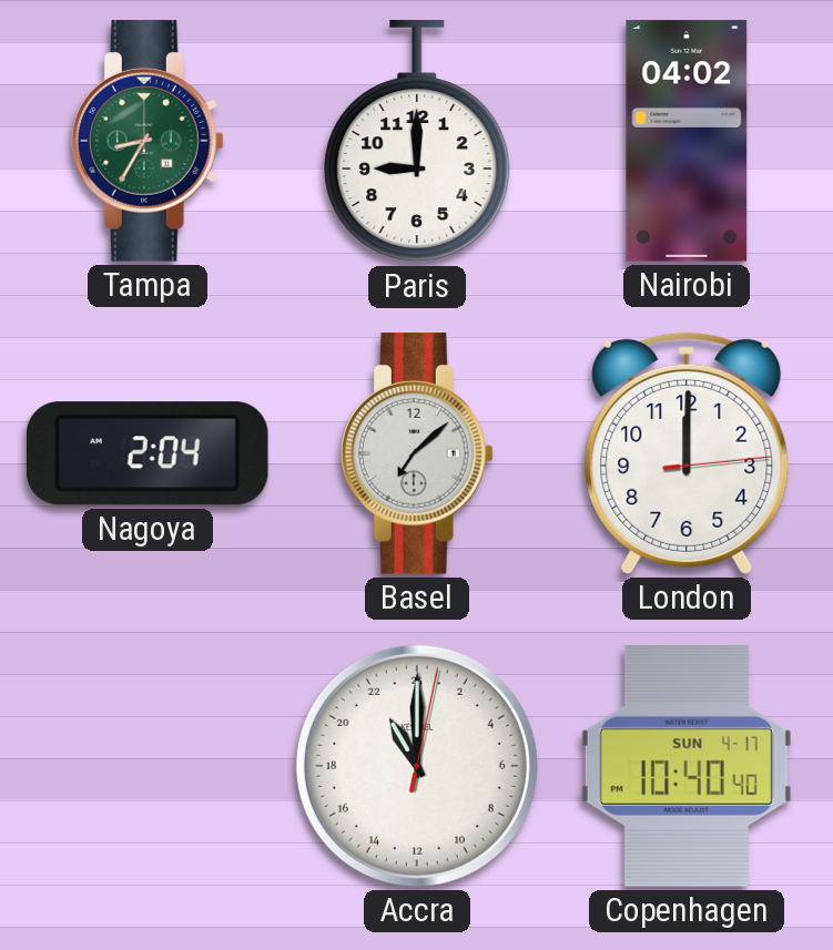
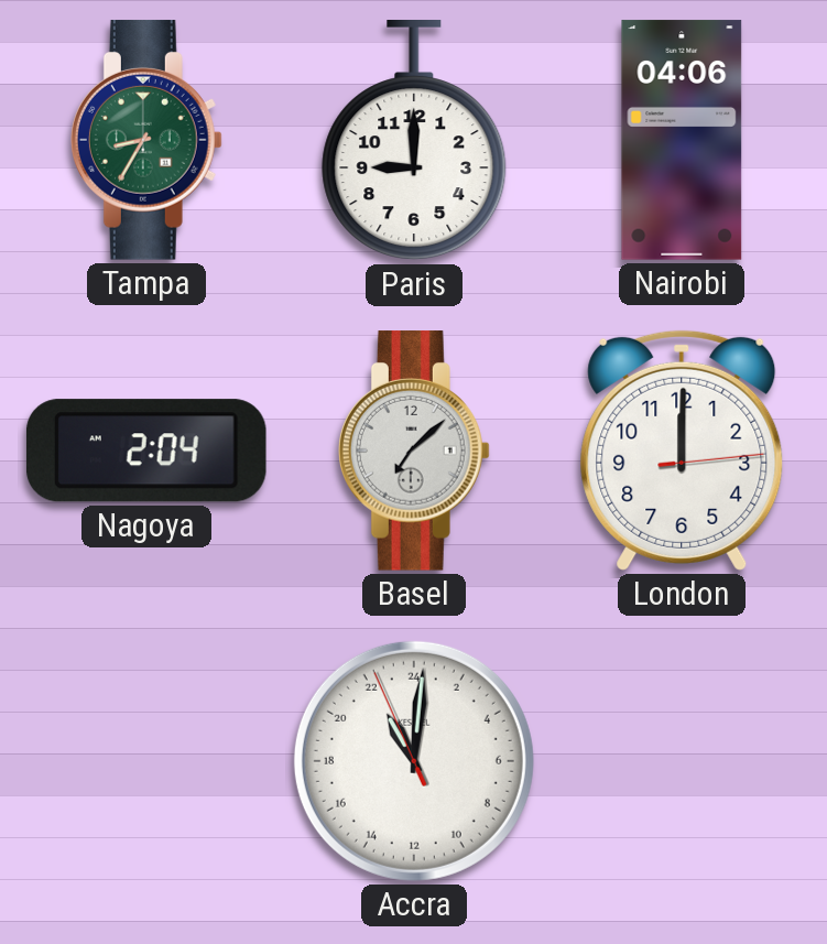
Nairobi: 04:02 -> 04:06
Accra: 22:00:02 -> 22:00:56
Copenhagen: 10:40 -> none
